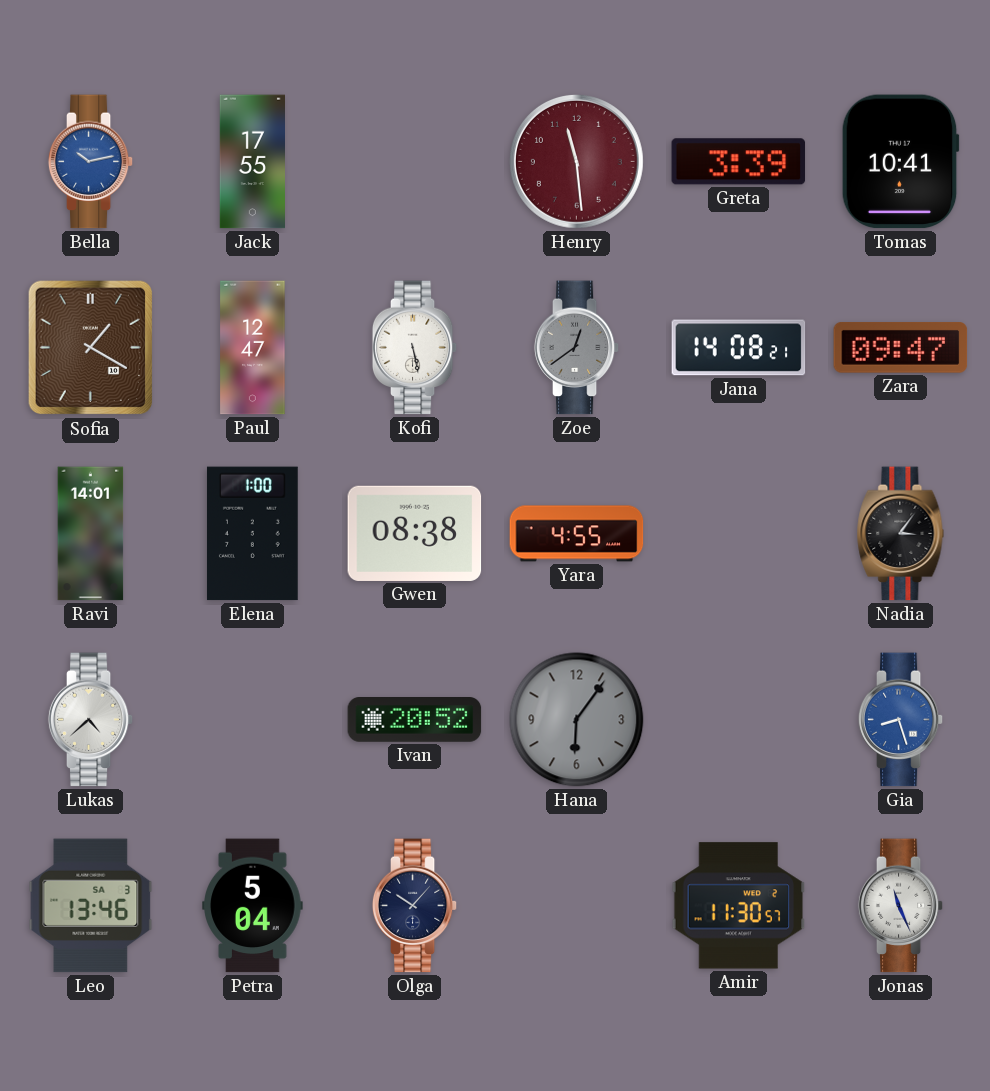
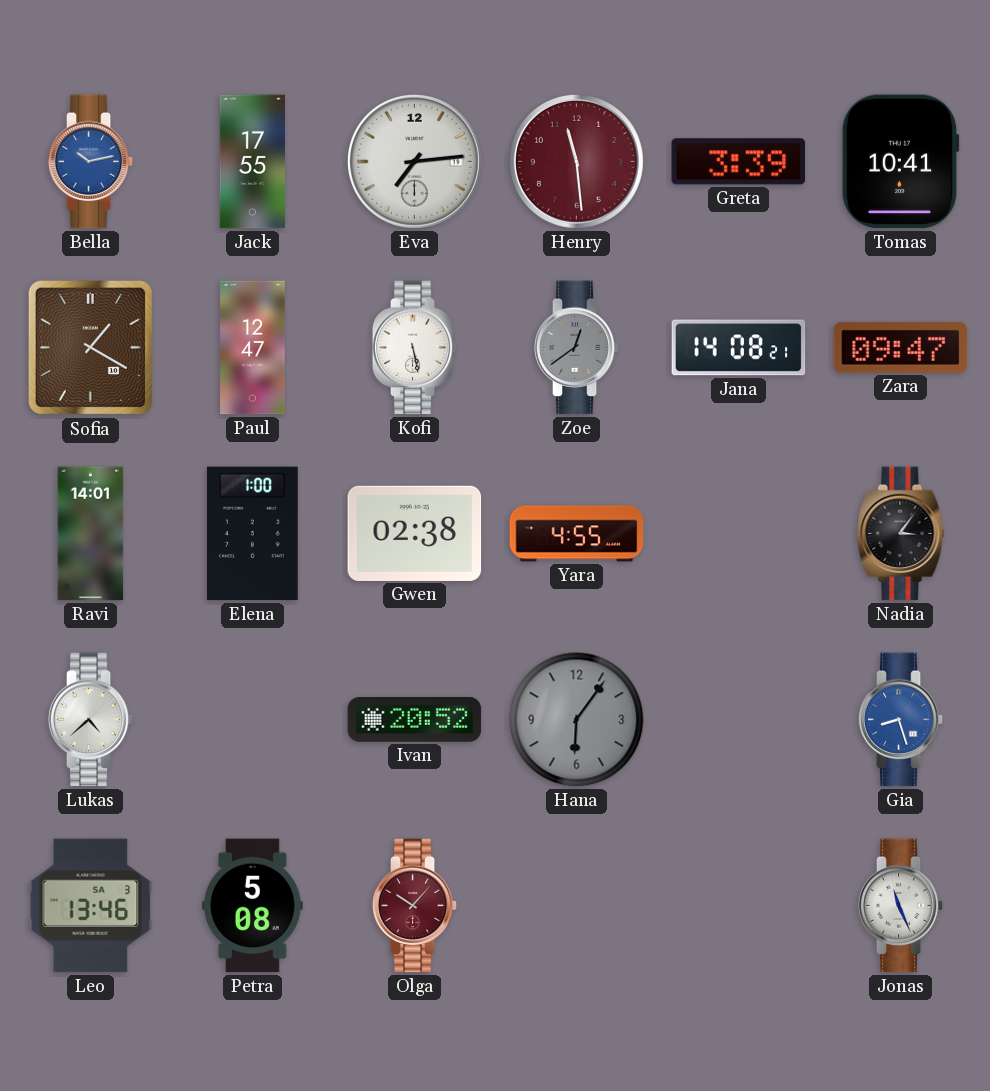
Eva: none -> 7:14
Gwen: 08:38 -> 02:38
Petra: 5:04 -> 5:08
Olga dial: navy -> burgundy
Amir: 11:30 -> none
